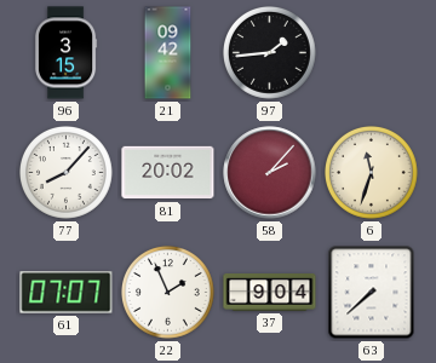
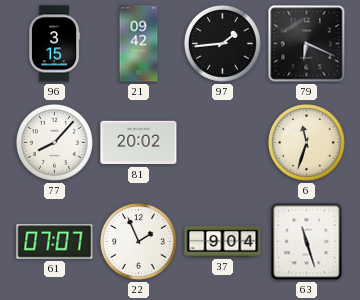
79: none -> 6:19
58: 2:07 -> none
63: 7:38 -> 11:27
